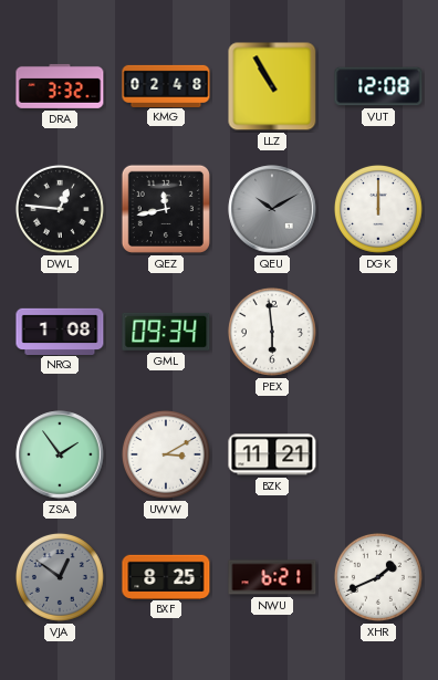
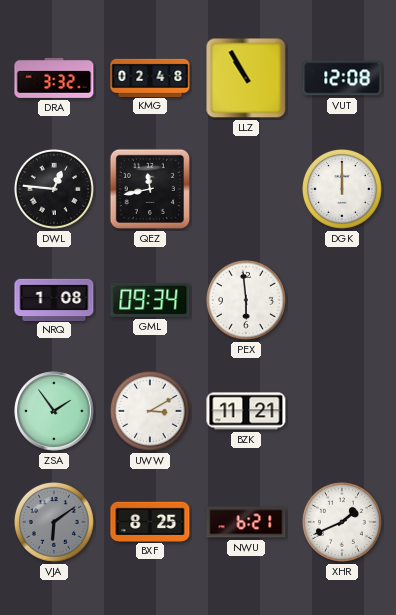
QEU: 10:10 -> none
VJA: 12:51 -> 6:09
